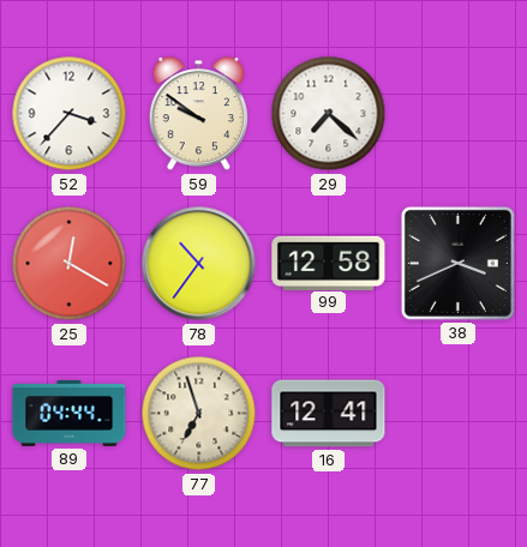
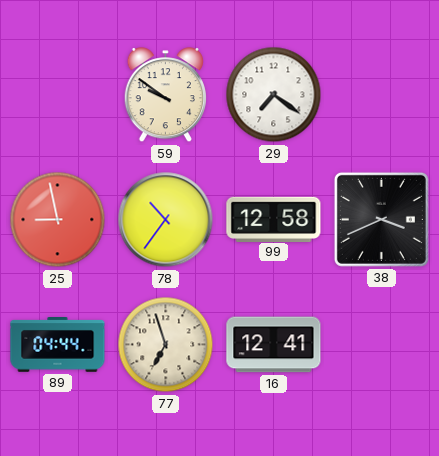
52: 3:37 -> none
29: 7:22 -> 7:21
25: 12:20 -> 8:58
